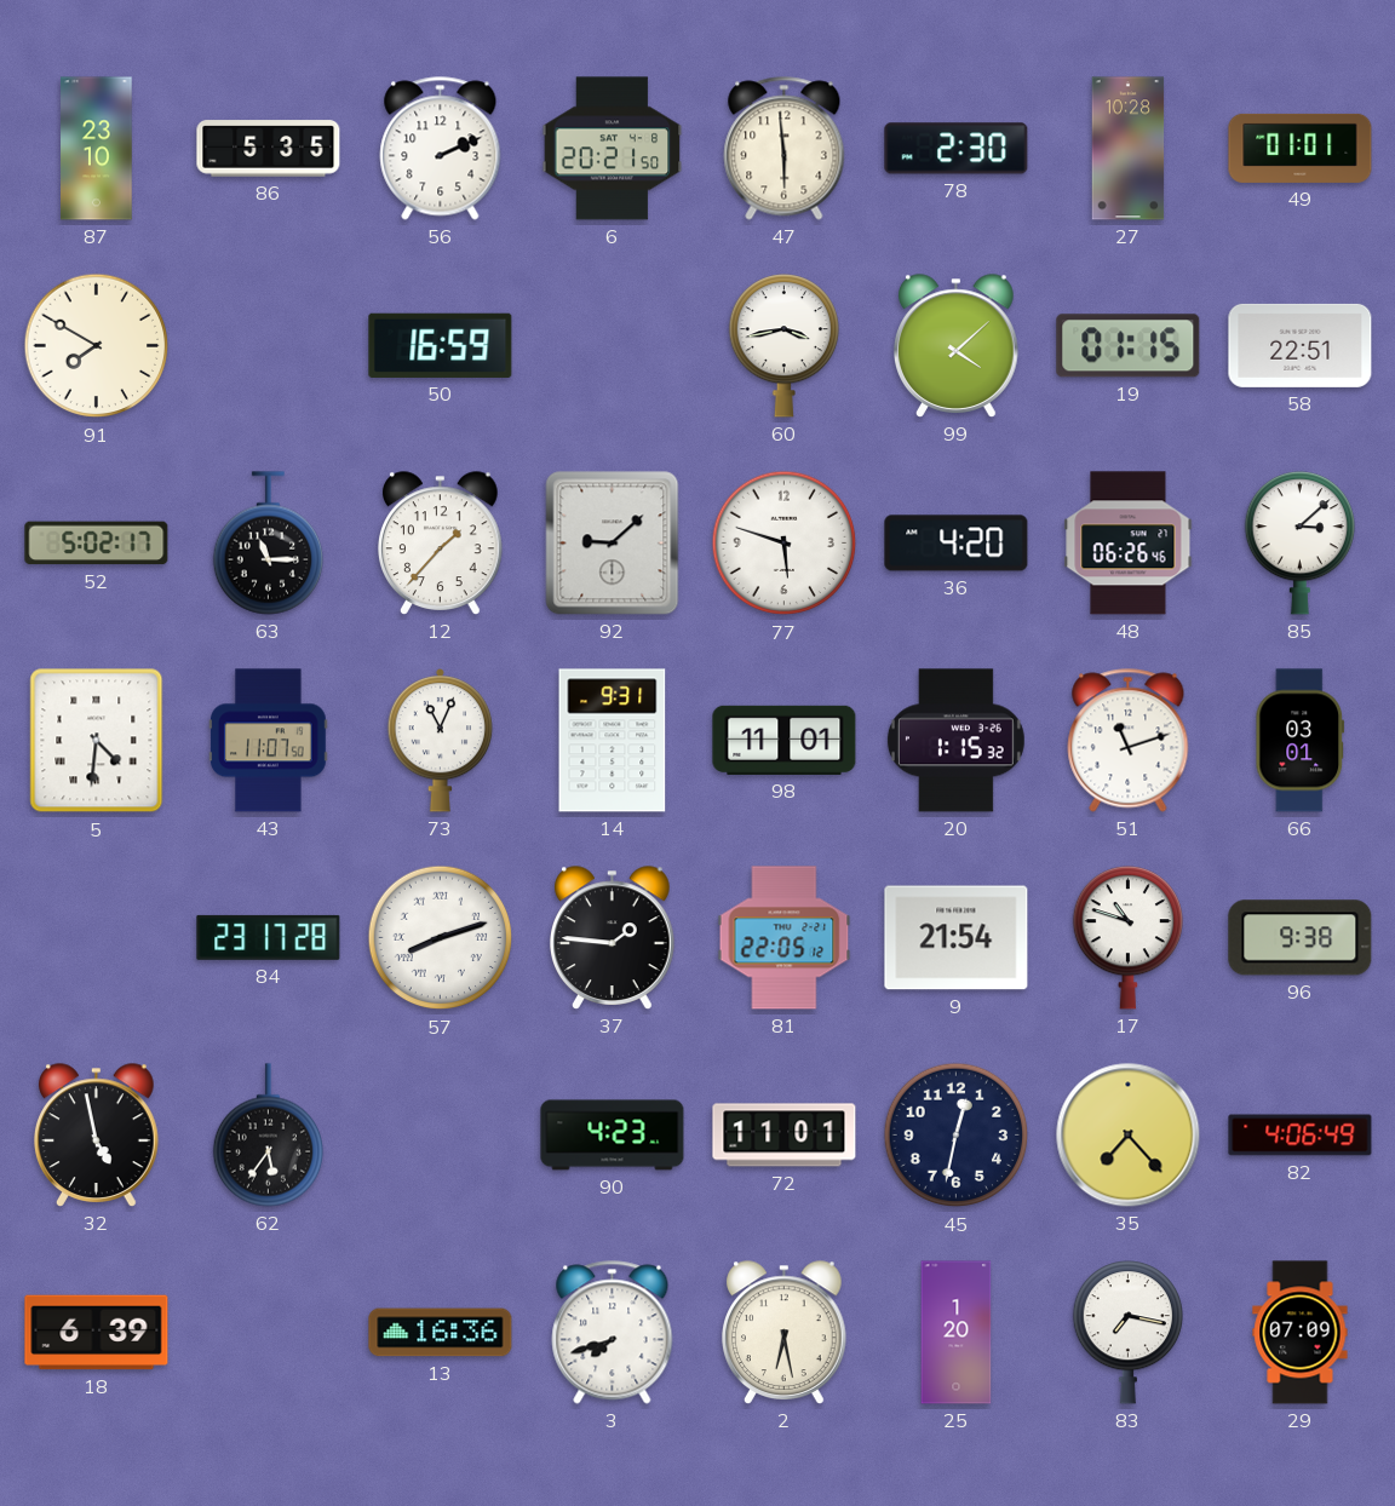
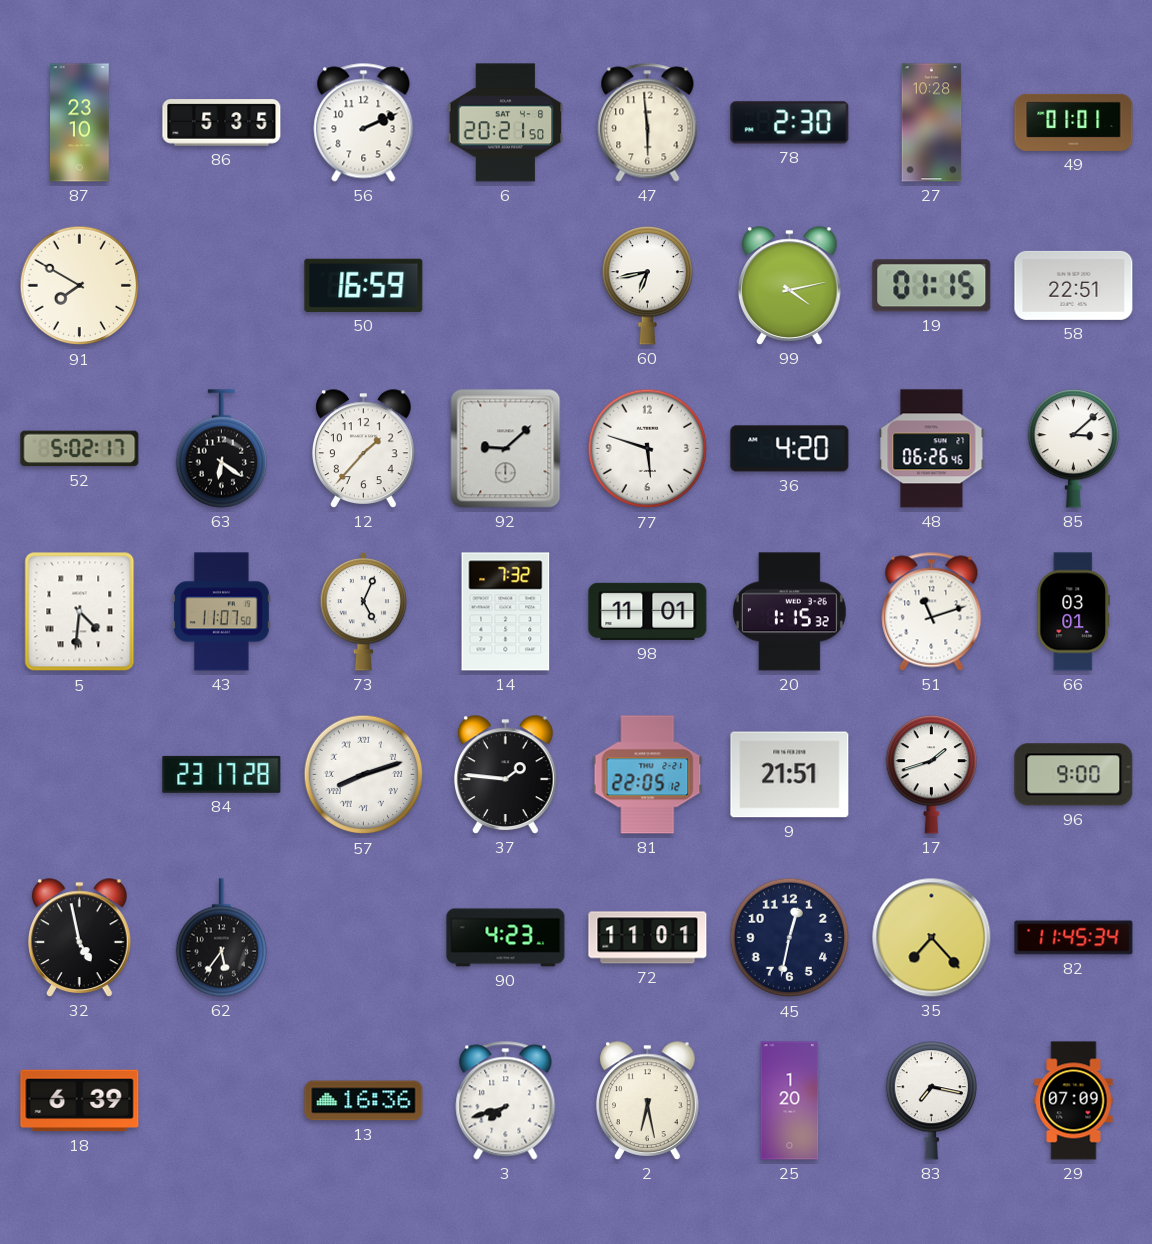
60: 3:43 -> 6:43
99: 4:08 -> 4:13
63: 11:15 -> 6:21
73: 11:04 -> 5:04
14: 9:31 -> 7:32
9: 21:54 -> 21:51
17: 10:48 -> 1:42
96: 9:38 -> 9:00
82: 4:06 -> 11:45
